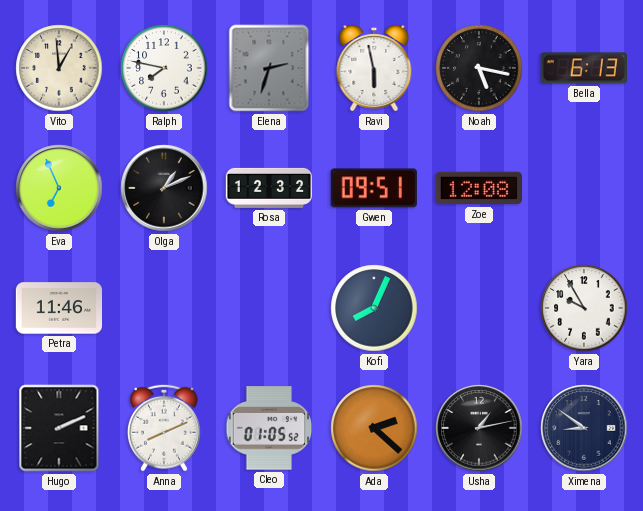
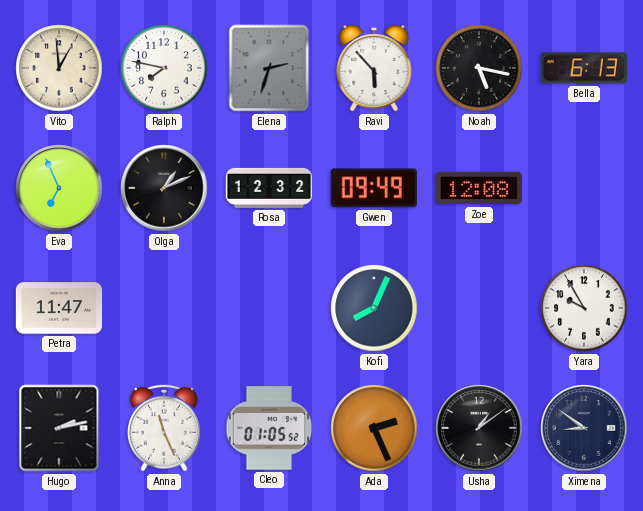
Ravi: 5:58 -> 5:53
Gwen: 09:51 -> 09:49
Petra: 11:46 -> 11:47
Hugo: 2:11 -> 2:13
Anna: 8:11 -> 11:26
Ada: 2:22 -> 2:26
Usha: 1:13 -> 1:09
